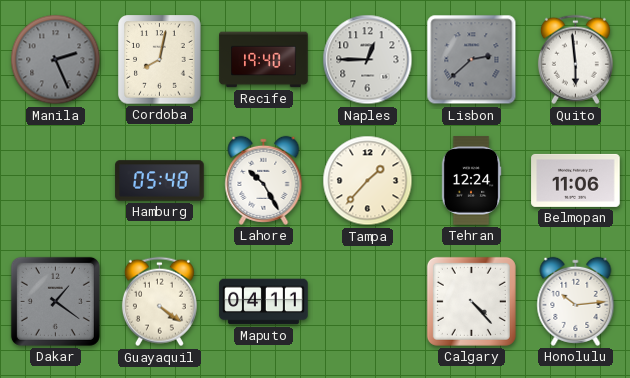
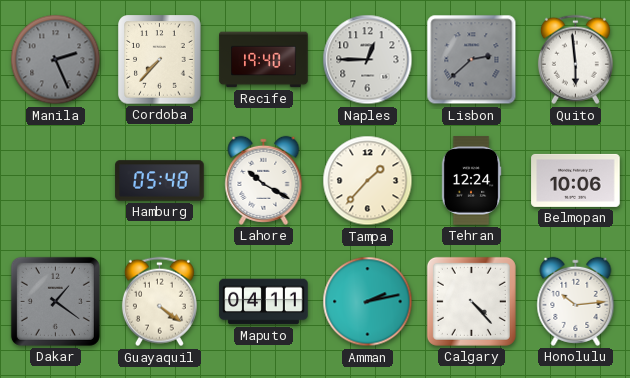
Cordoba: 8:02 -> 7:37
Lahore: 10:25 -> 10:20
Belmopan: 11:06 -> 10:06
Amman: none -> 2:13
